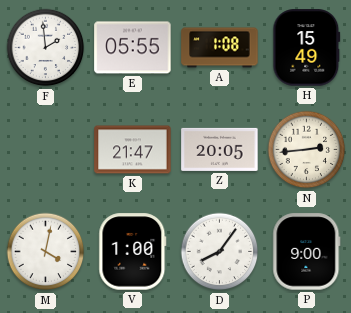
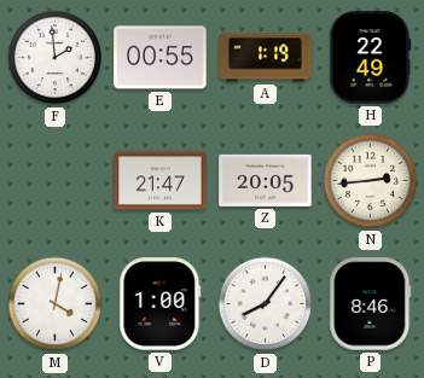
E: 05:55 -> 00:55
A: 1:08 -> 1:19
H: 15:49 -> 22:49
P: 9:00 -> 8:46
